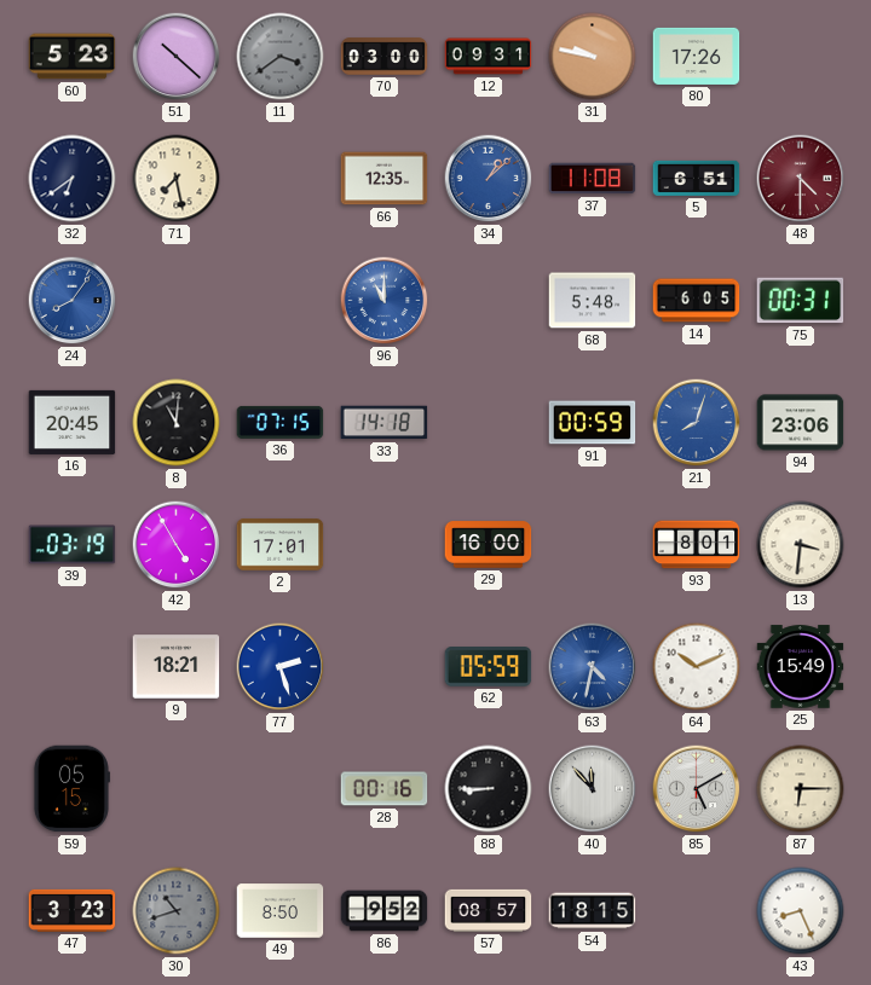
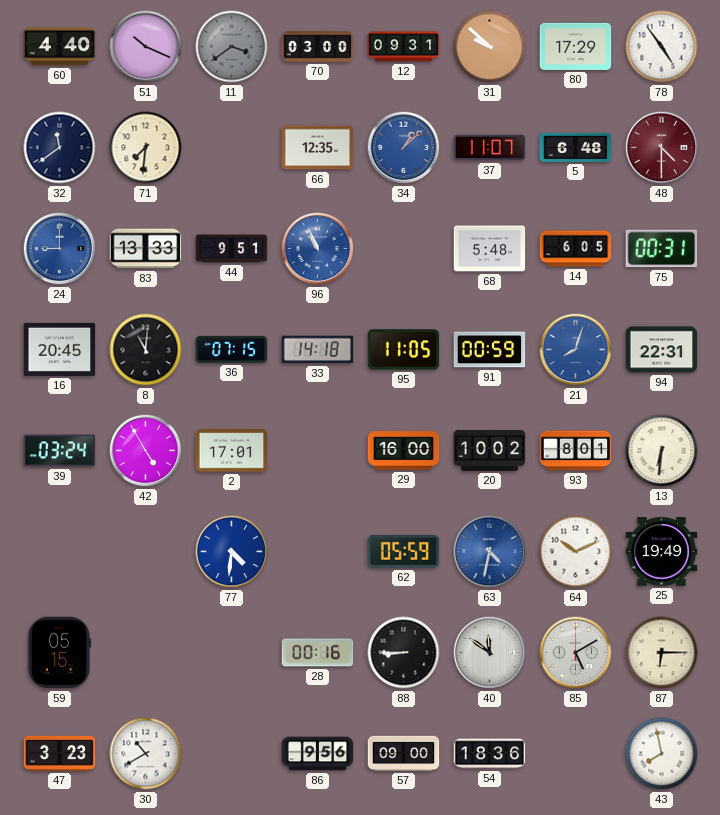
60: 5:23 -> 4:40
51: 10:22 -> 10:19
31: 9:47 -> 9:52
80: 17:26 -> 17:29
78: none -> 4:54
32: 6:39 -> 11:39
71: 7:28 -> 7:31
37: 11:08 -> 11:07
5: 6:51 -> 6:48
24: 8:06 -> 9:00
83: none -> 13:33
44: none -> 9:51
96: 11:00 -> 10:56
95: none -> 11:05
94: 23:06 -> 22:31
39: 03:19 -> 03:24
20: none -> 10:02
13: 3:31 -> 6:31
9: 18:21 -> none
77: 2:27 -> 4:31
25: 15:49 -> 19:49
40: 11:53 -> 11:51
30: 10:42 -> 10:40
30 dial: grey -> white
49: 8:50 -> none
86: 9:52 -> 9:56
57: 08:57 -> 09:00
54: 18:15 -> 18:36
43: 8:26 -> 7:58
